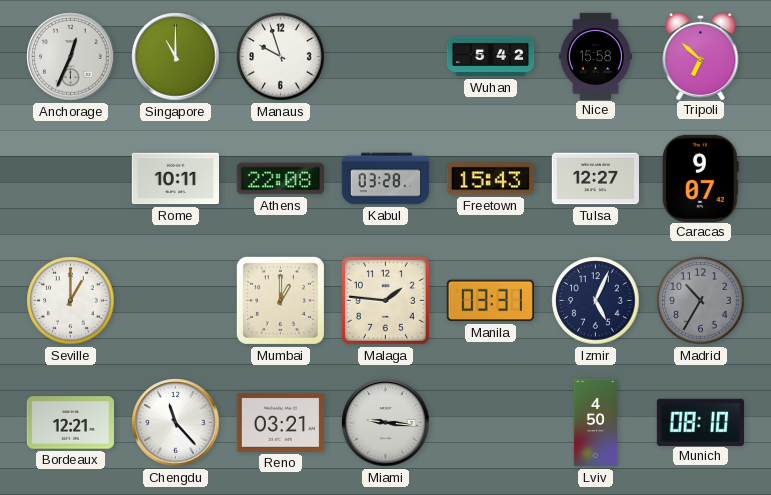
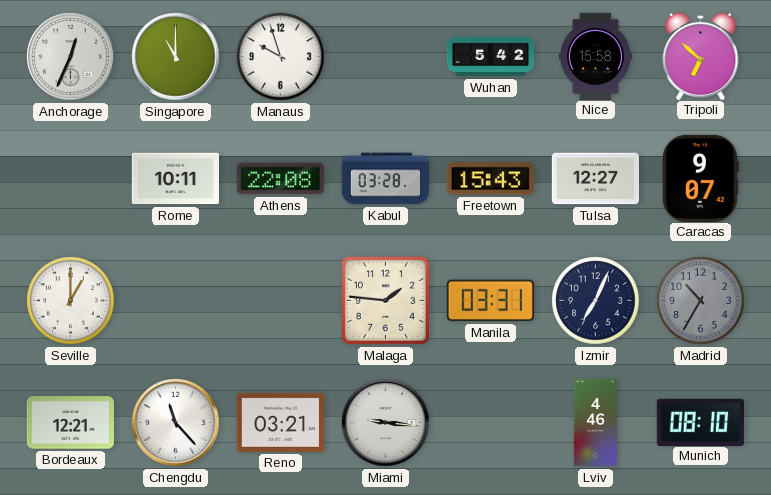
Mumbai: 1:00 -> none
Izmir: 5:04 -> 7:04
Lviv: 4:50 -> 4:46
